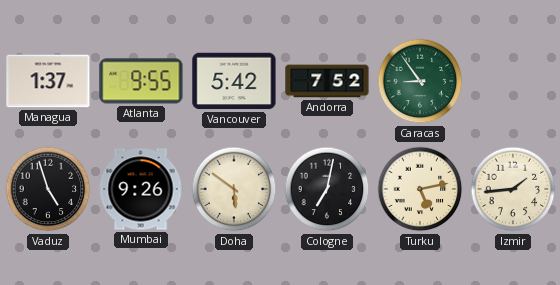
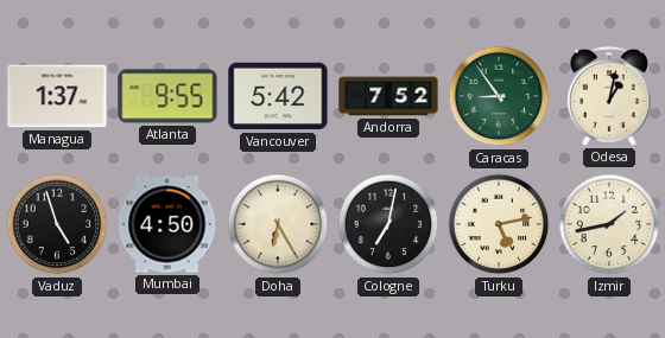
Odesa: none -> 1:02
Mumbai: 9:26 -> 4:50
Doha: 5:51 -> 6:25
Izmir: 1:44 -> 1:43
